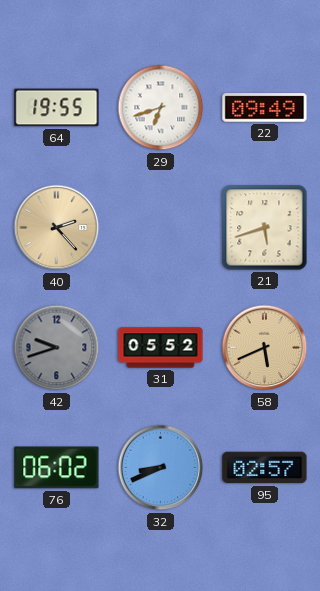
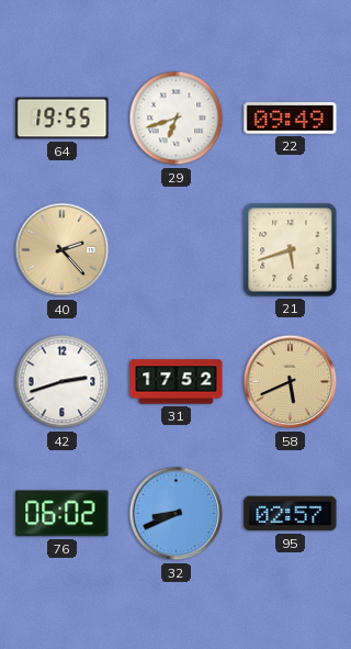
42: 9:42 -> 2:42
42 dial: grey -> white
31: 05:52 -> 17:52
